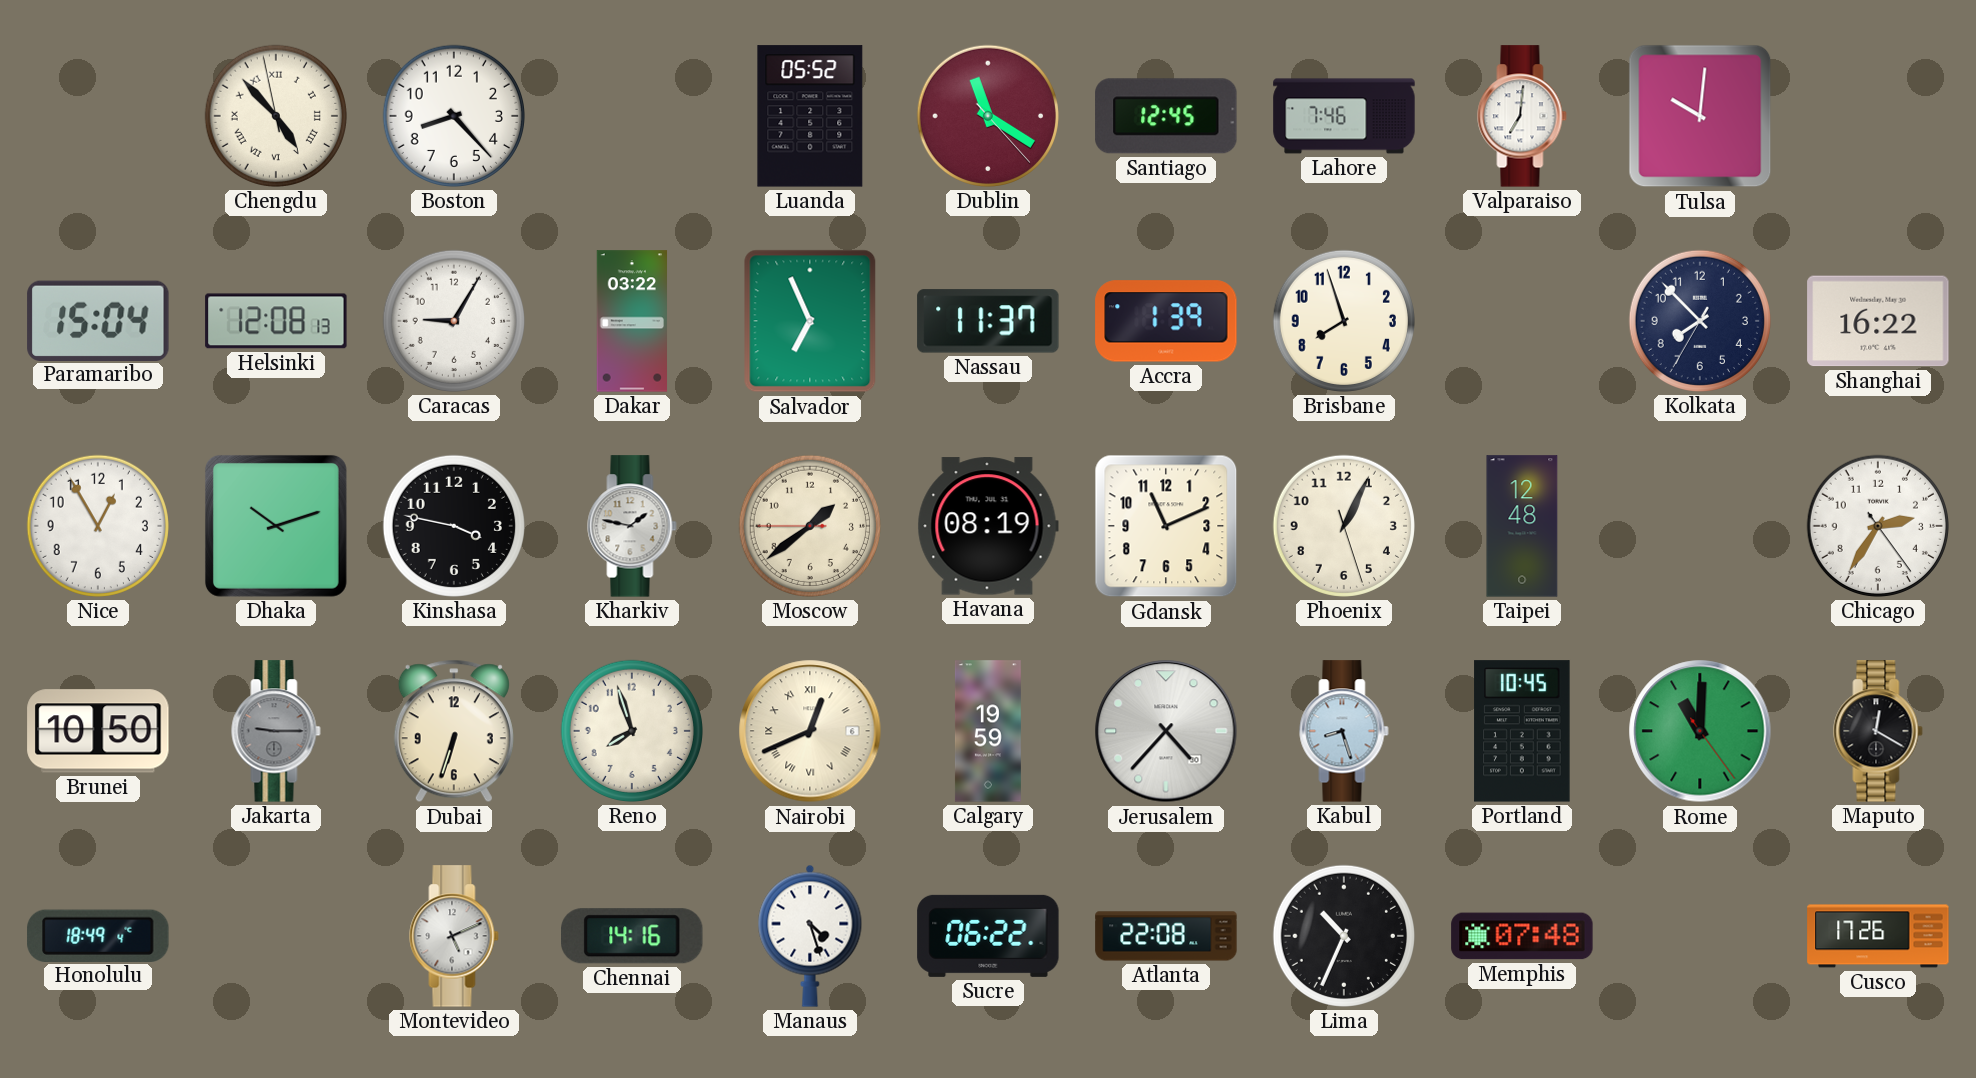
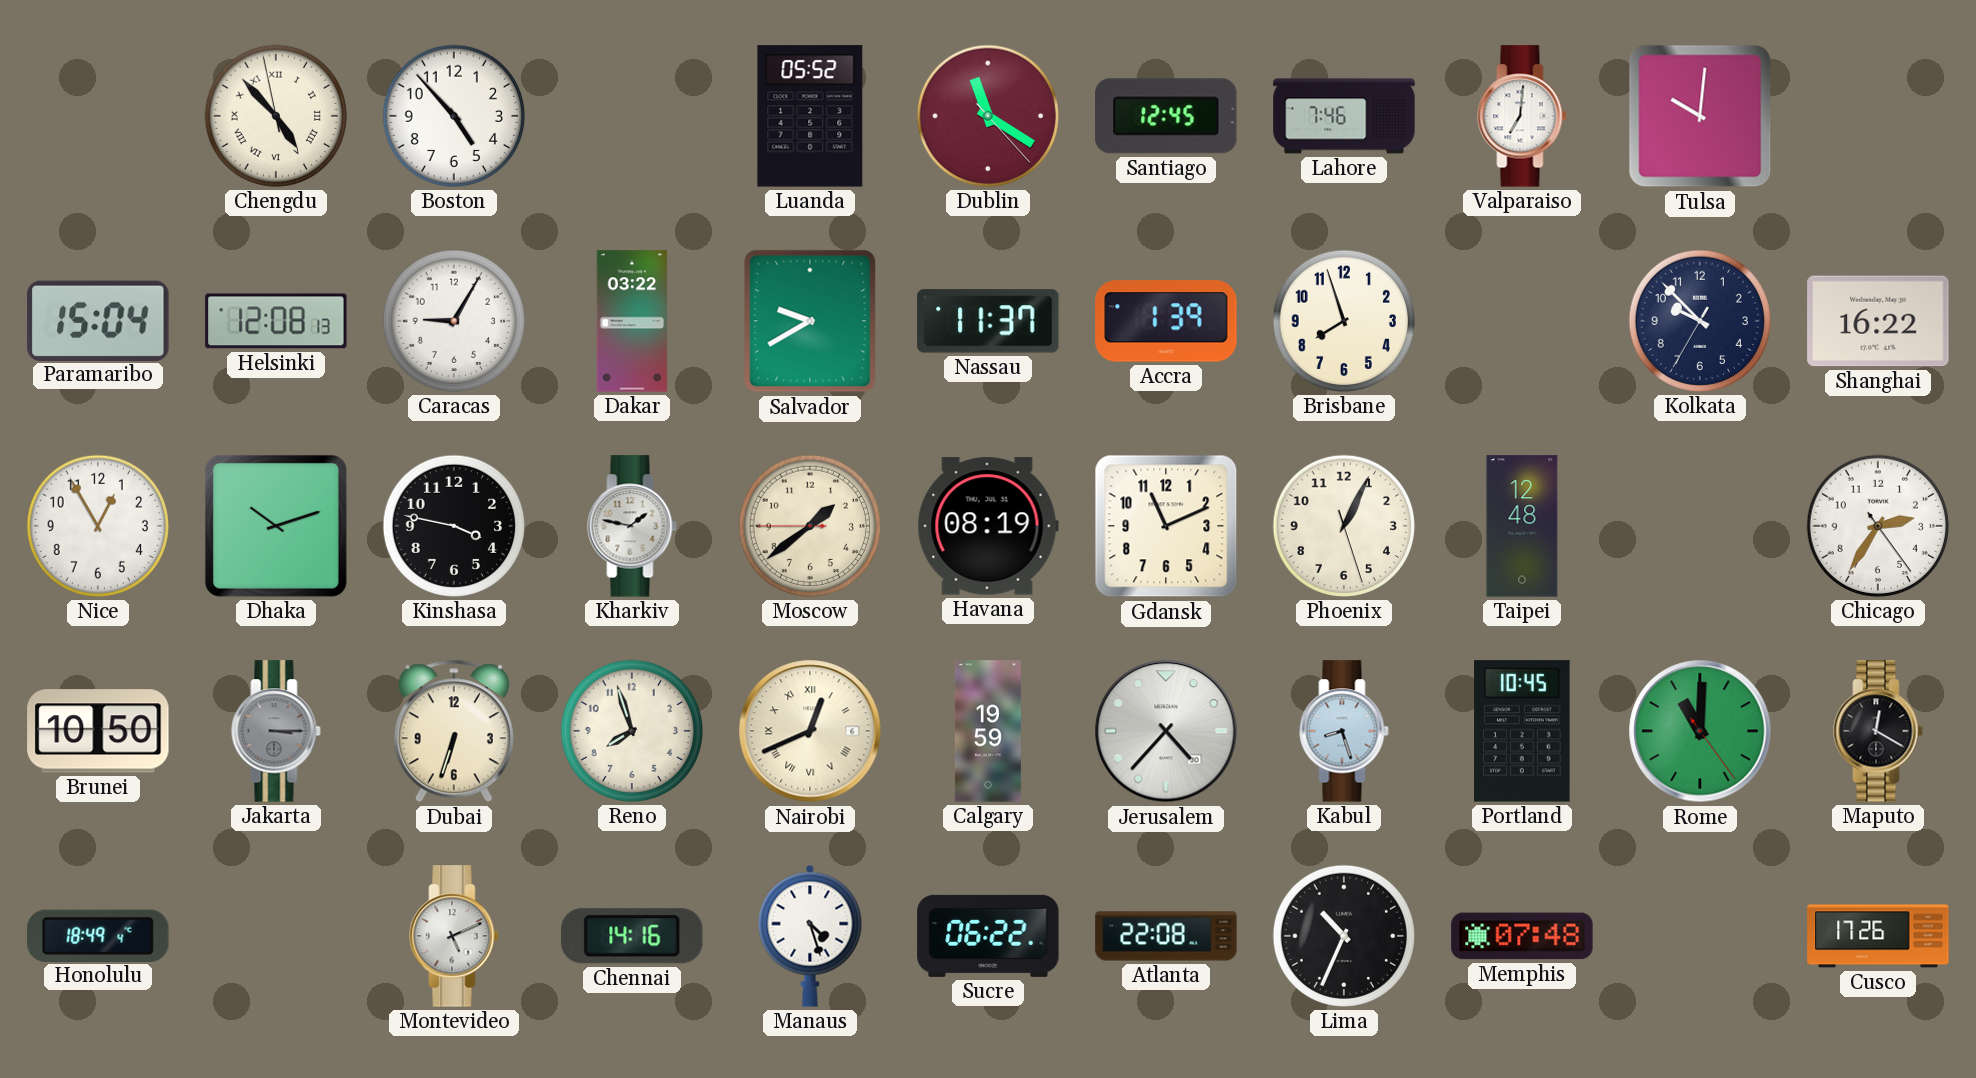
Boston: 8:23 -> 4:53
Salvador: 6:56 -> 9:40
Kolkata: 7:52 -> 9:52
Jakarta: 9:15 -> 3:15
